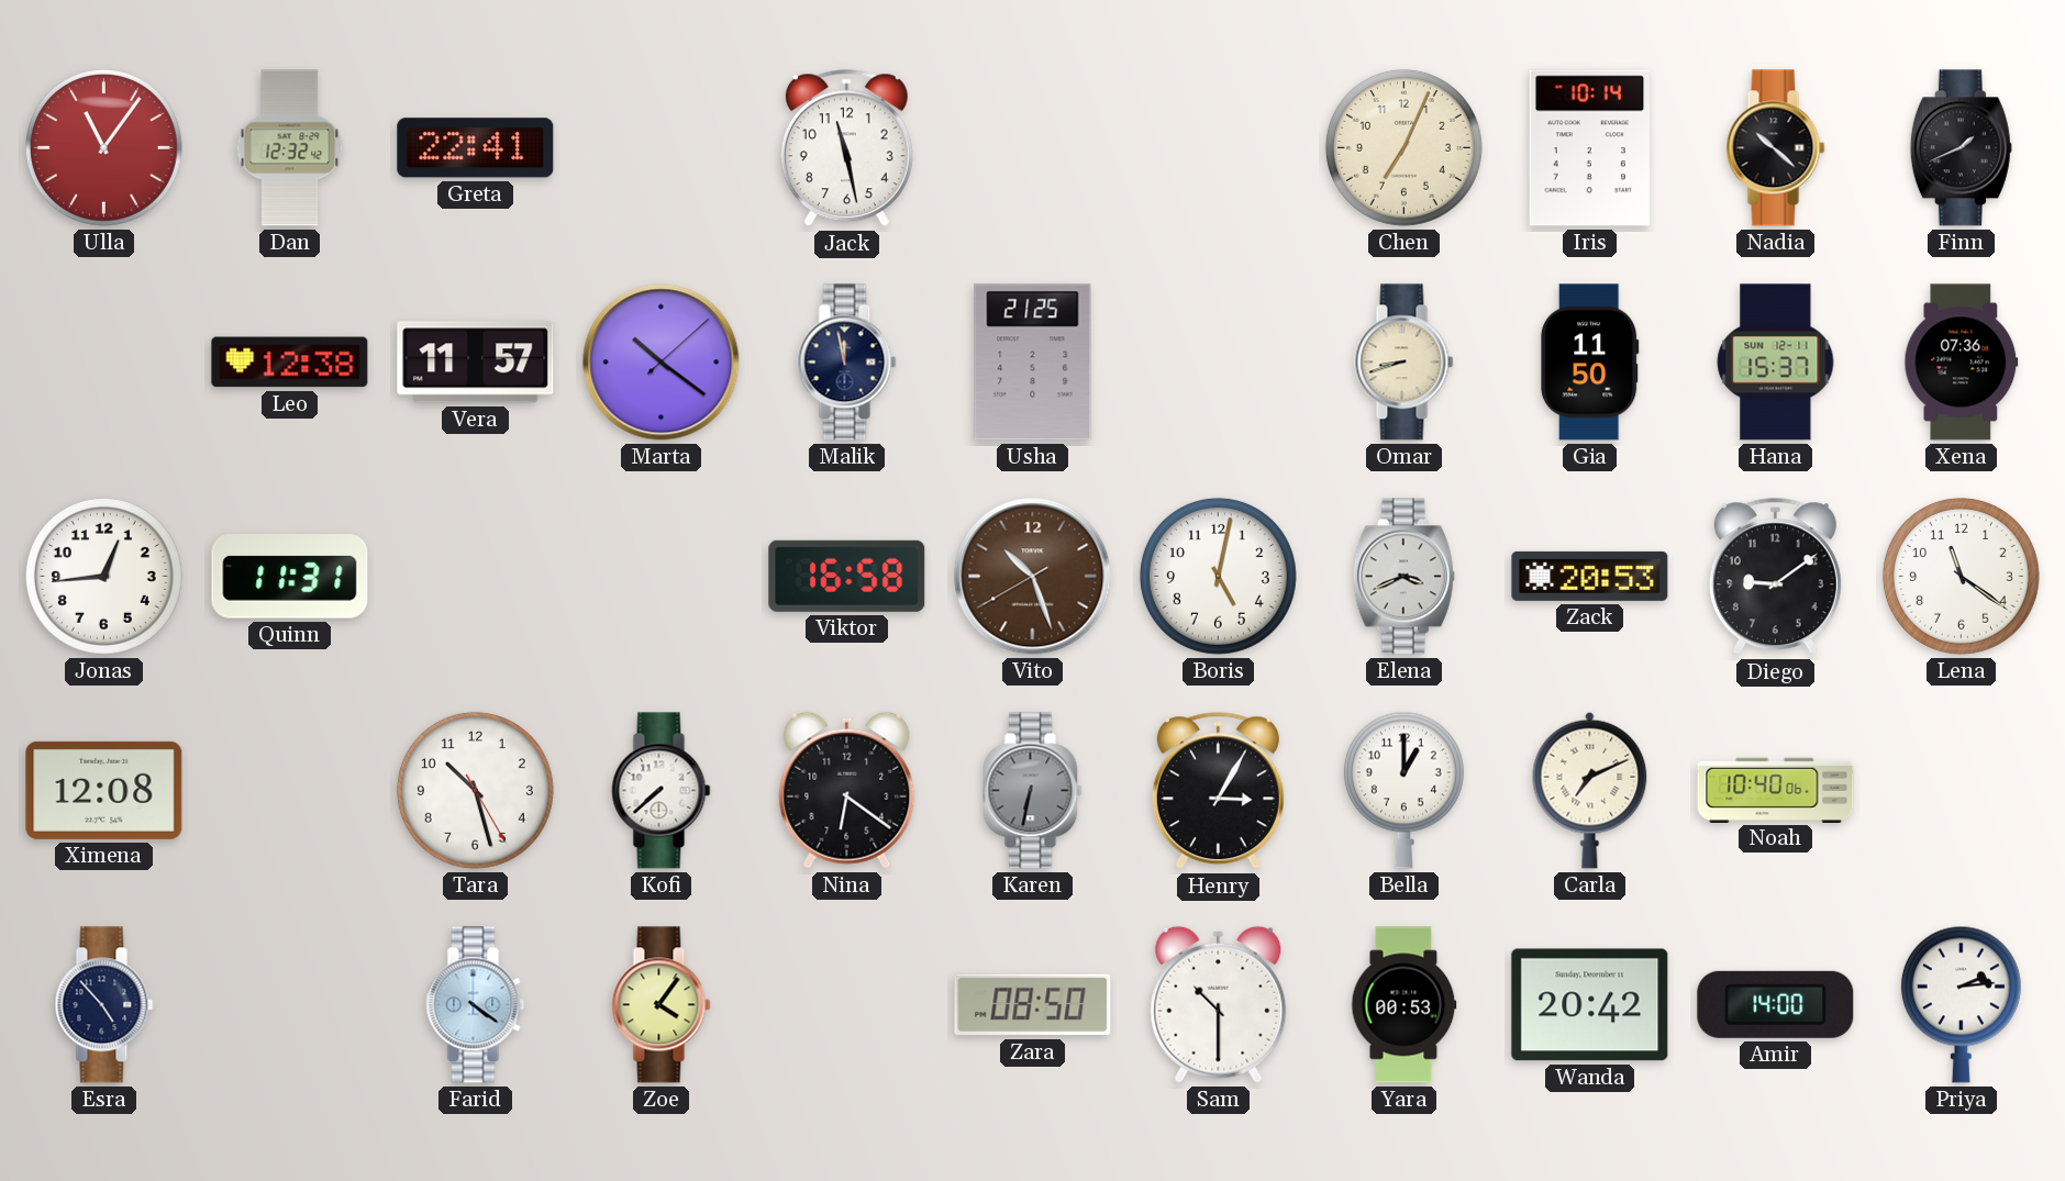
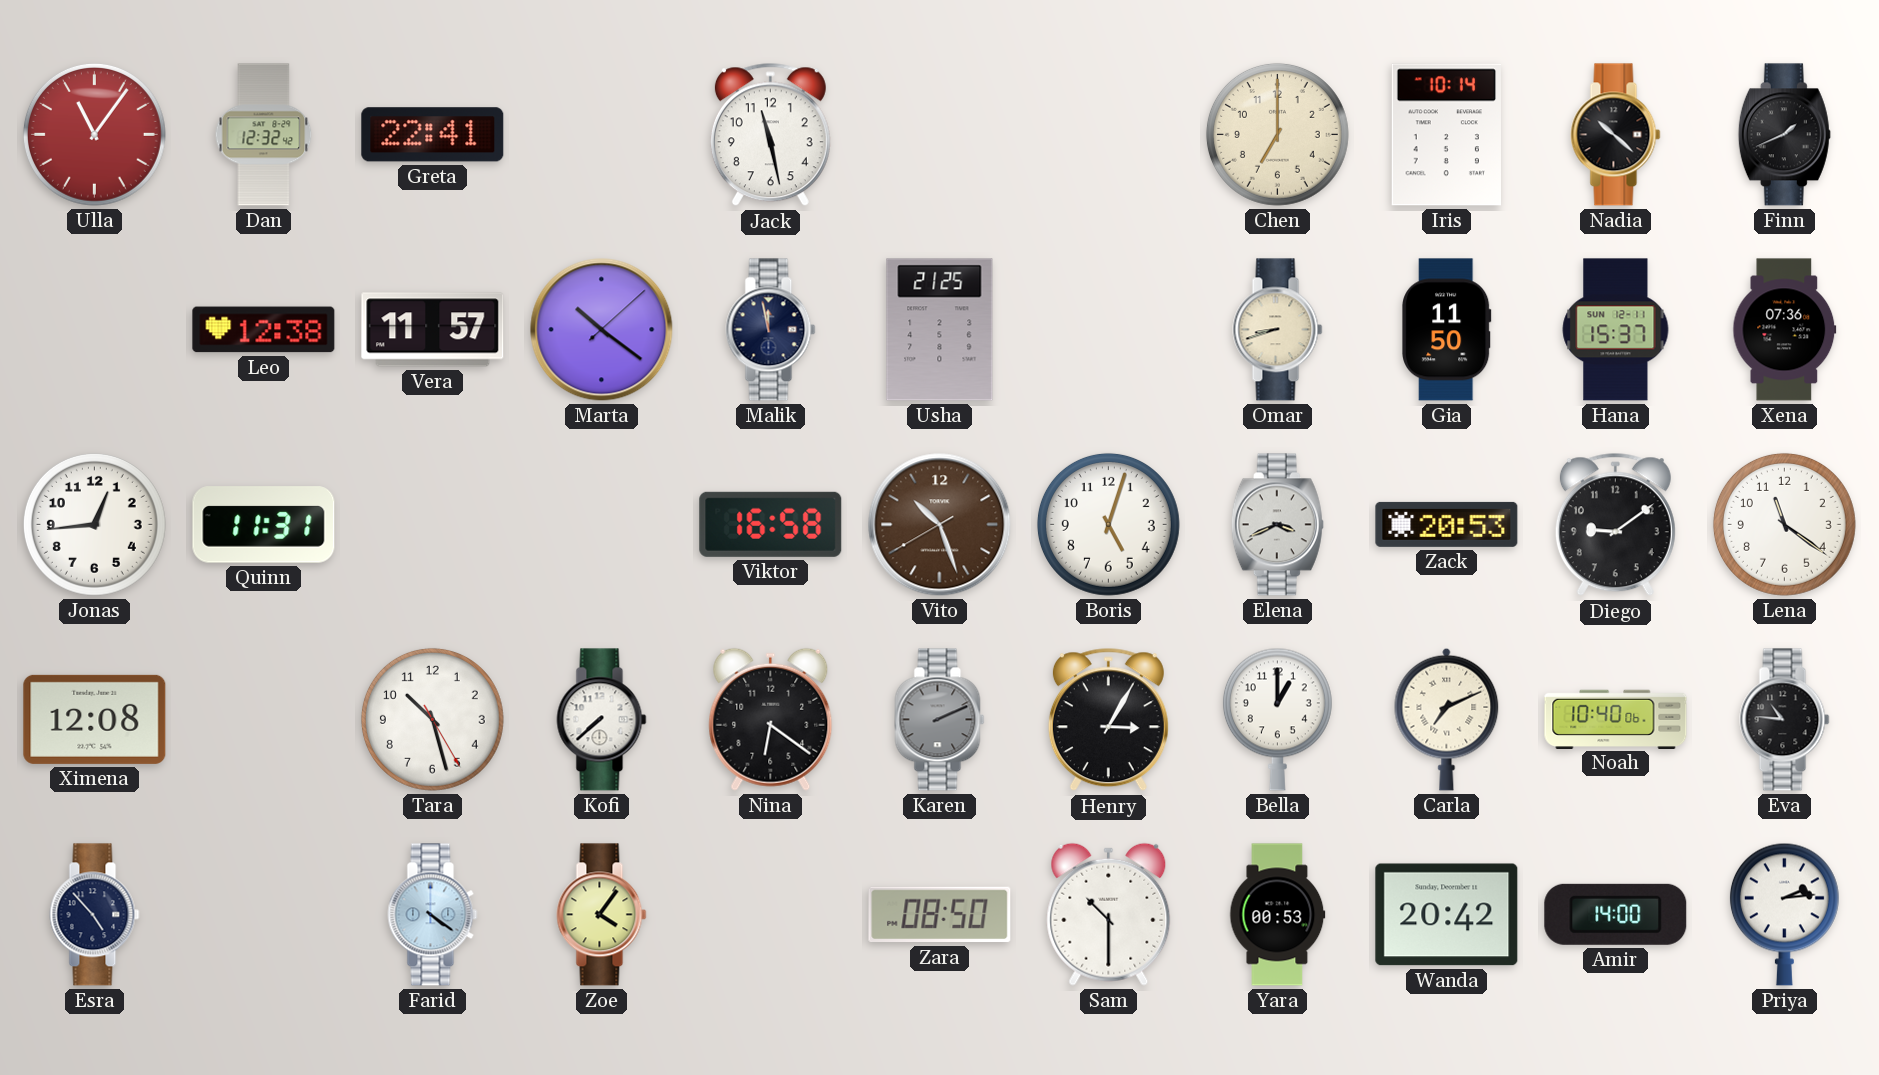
Chen: 7:04 -> 7:00
Boris: 5:02 -> 5:03
Karen: 6:32 -> 2:11
Eva: none -> 10:46
